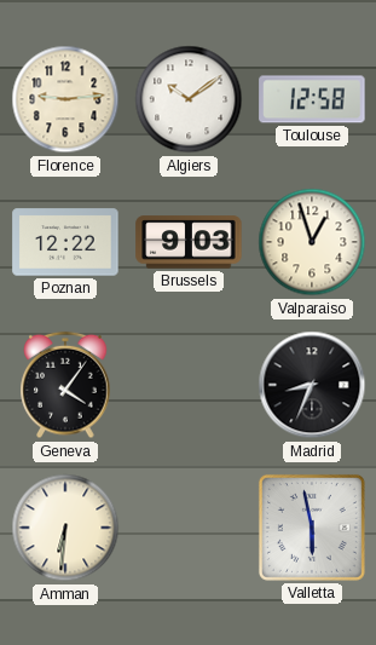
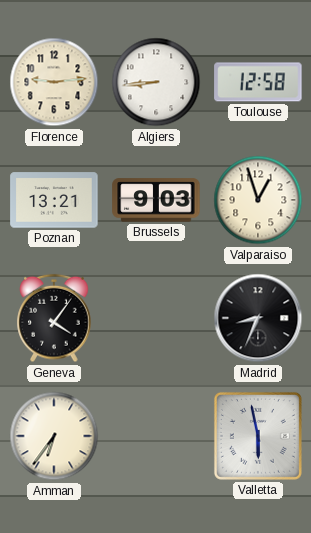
Algiers: 10:09 -> 8:44
Poznan: 12:22 -> 13:21
Amman: 6:31 -> 6:36
